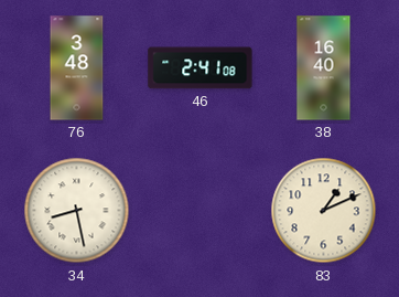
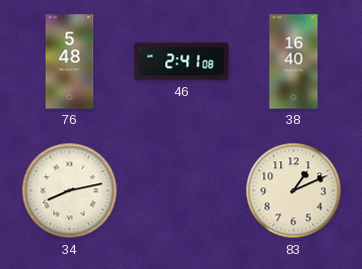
76: 3:48 -> 5:48
34: 8:28 -> 8:13
